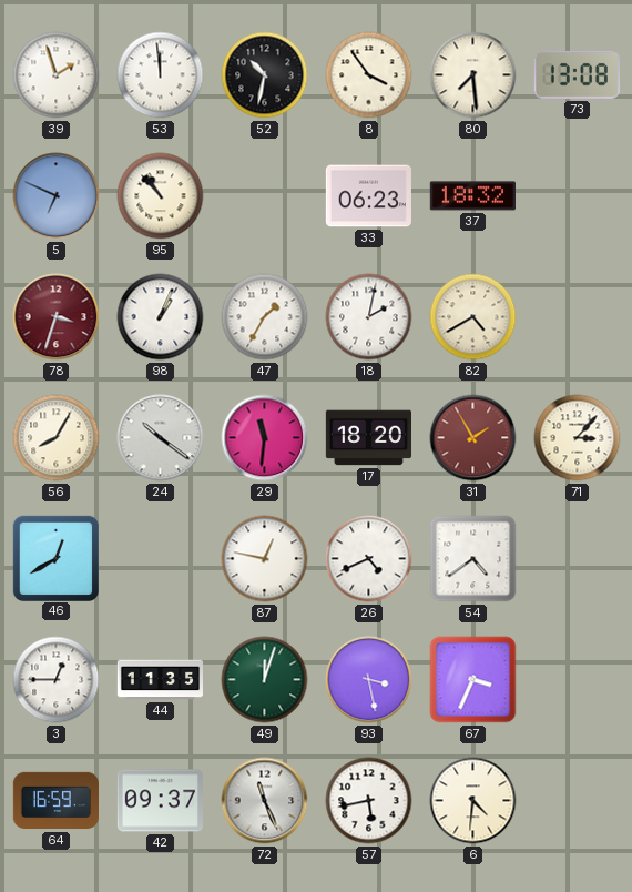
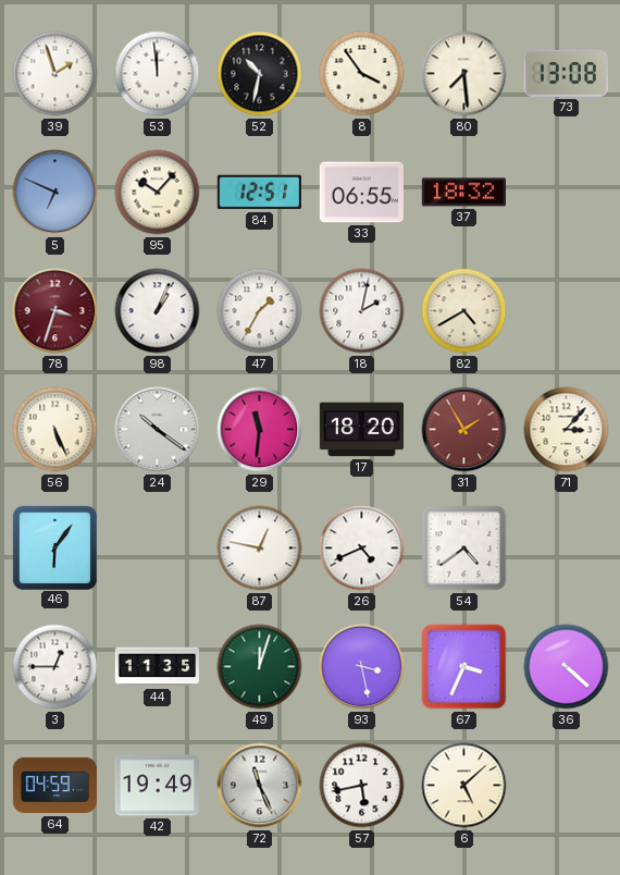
95: 10:53 -> 10:07
84: none -> 12:51
33: 06:23 -> 06:55
56: 8:05 -> 5:26
46: 12:40 -> 6:06
36: none -> 4:22
64: 16:59 -> 04:59
42: 09:37 -> 19:49
6: 4:31 -> 5:08
